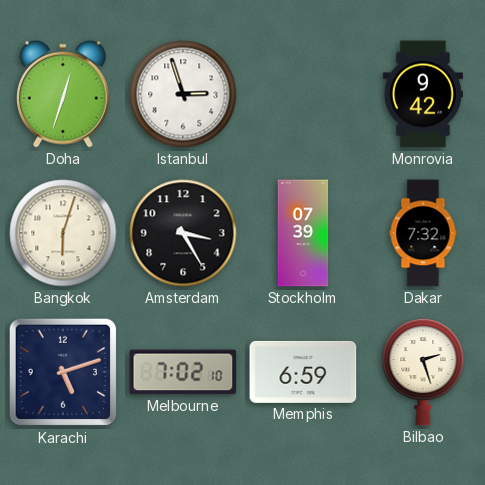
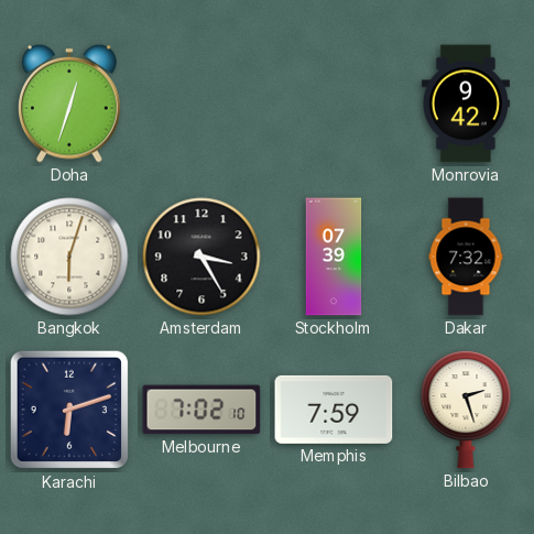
Istanbul: 2:57 -> none
Karachi: 5:12 -> 6:12
Memphis: 6:59 -> 7:59
